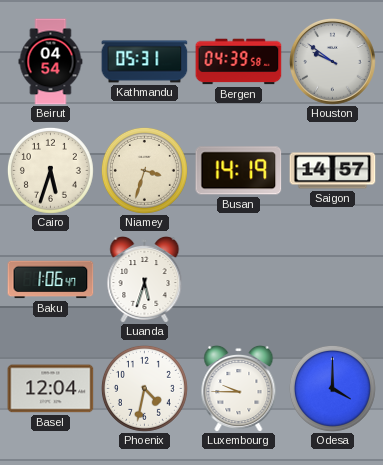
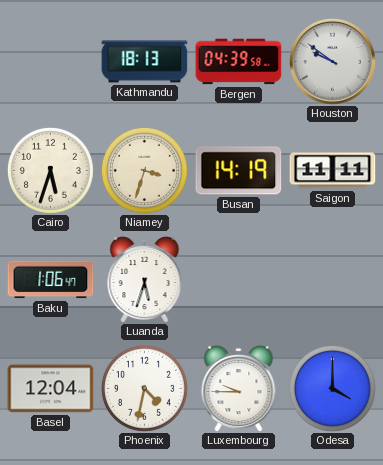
Beirut: 04:54 -> none
Kathmandu: 05:31 -> 18:13
Saigon: 14:57 -> 11:11
